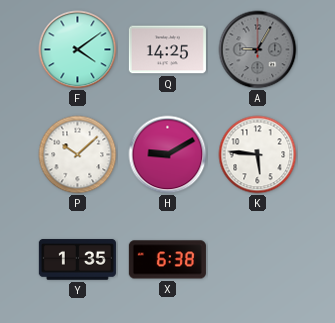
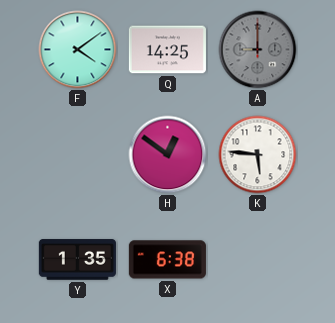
A: 9:05 -> 9:00
P: 10:08 -> none
H: 9:10 -> 12:51
